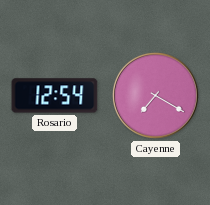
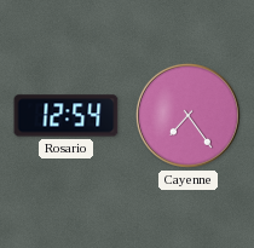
Cayenne: 7:20 -> 7:24
